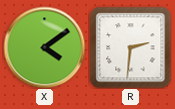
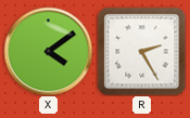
R: 2:31 -> 2:25
